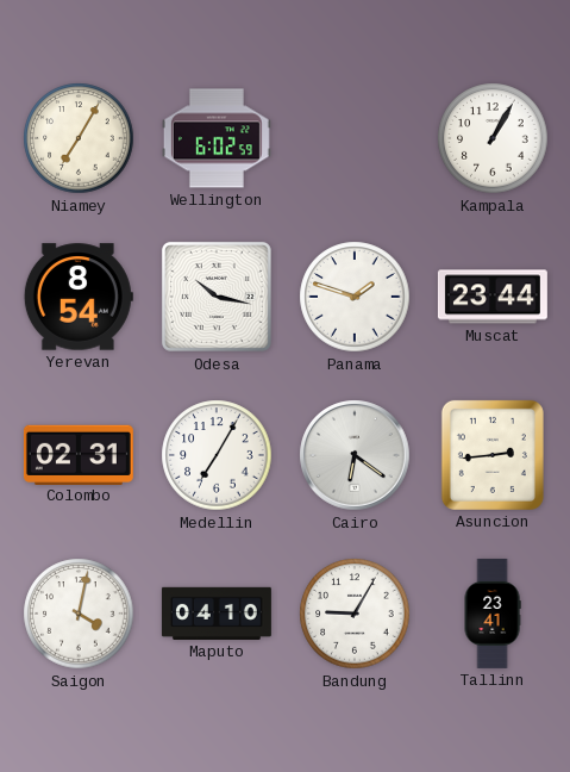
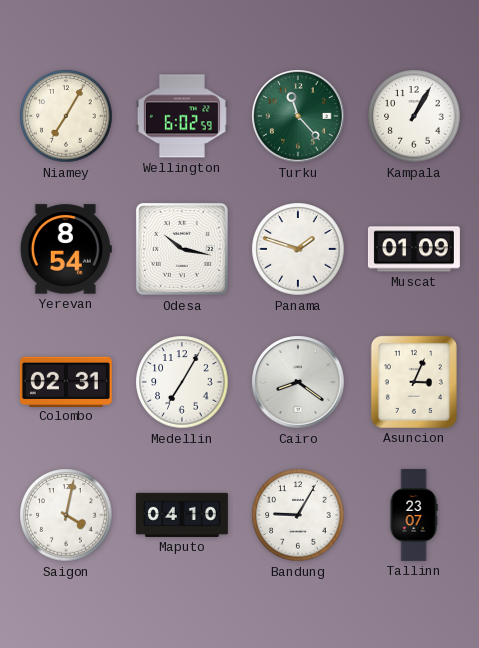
Turku: none -> 11:23
Muscat: 23:44 -> 01:09
Cairo: 6:21 -> 8:21
Asuncion: 2:44 -> 3:04
Tallinn: 23:41 -> 23:07
